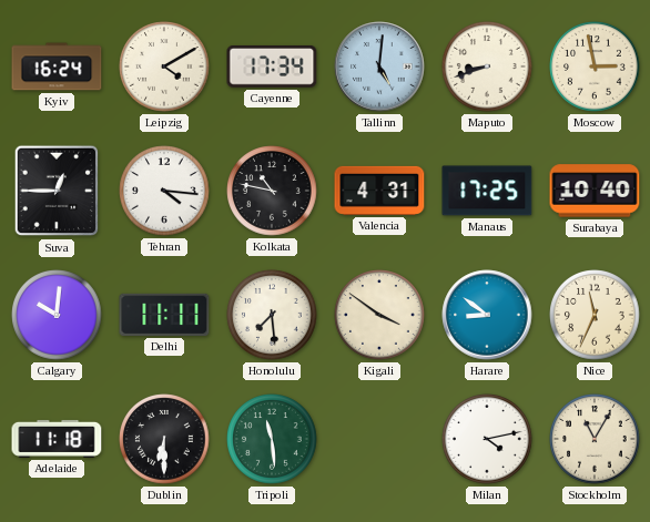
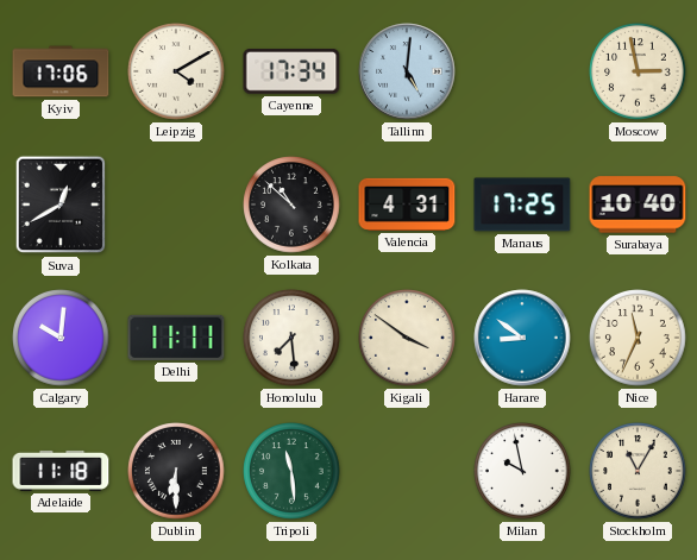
Kyiv: 16:24 -> 17:06
Maputo: 8:42 -> none
Suva: 12:45 -> 12:40
Tehran: 4:16 -> none
Kolkata: 10:47 -> 10:52
Milan: 4:13 -> 9:58
